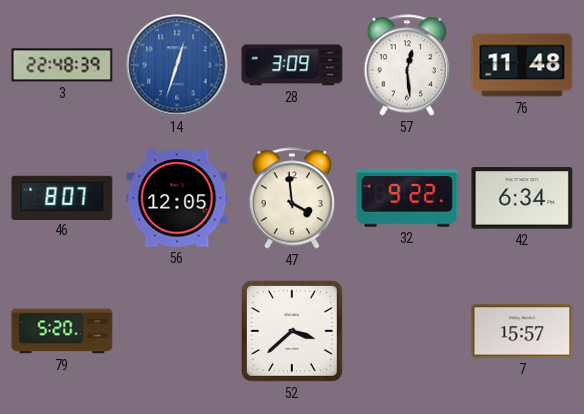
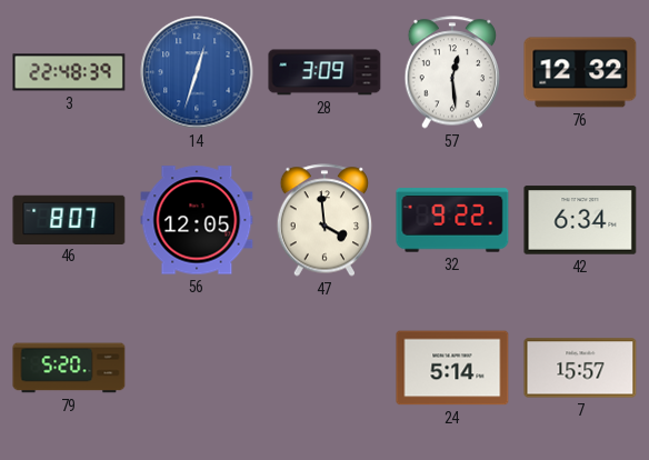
76: 11:48 -> 12:32
52: 3:38 -> none
24: none -> 5:14
